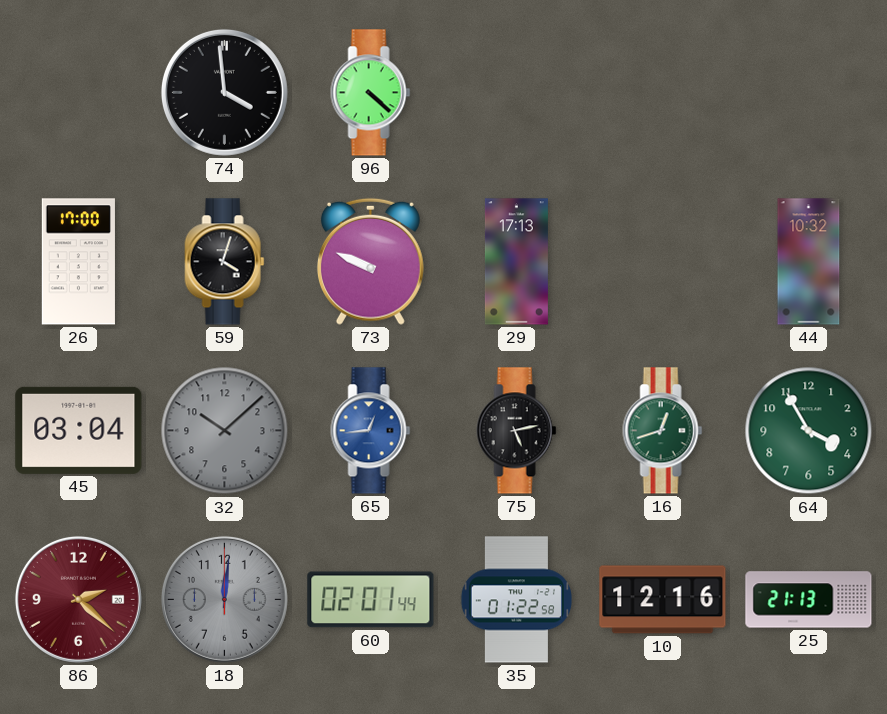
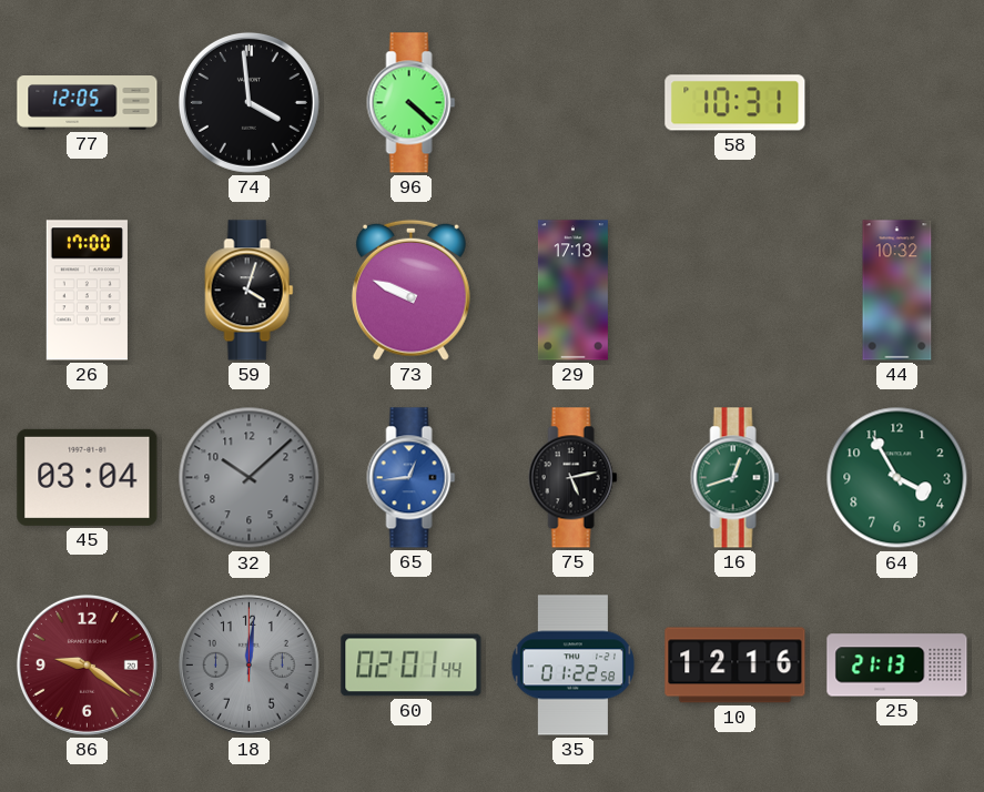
77: none -> 12:05
58: none -> 10:31
86: 2:22 -> 9:21
